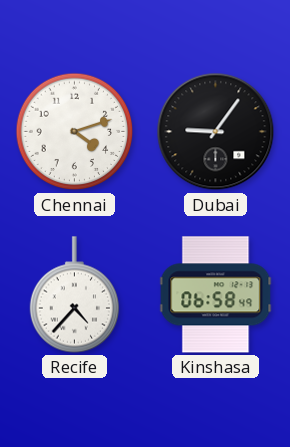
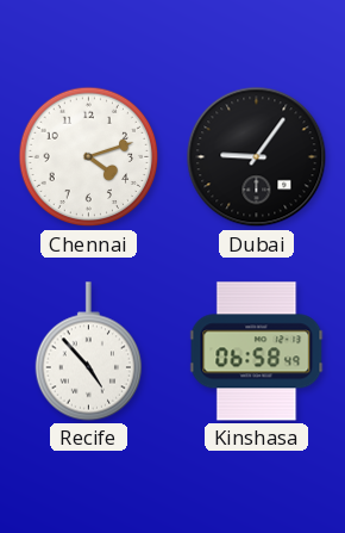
Recife: 4:37 -> 4:53
